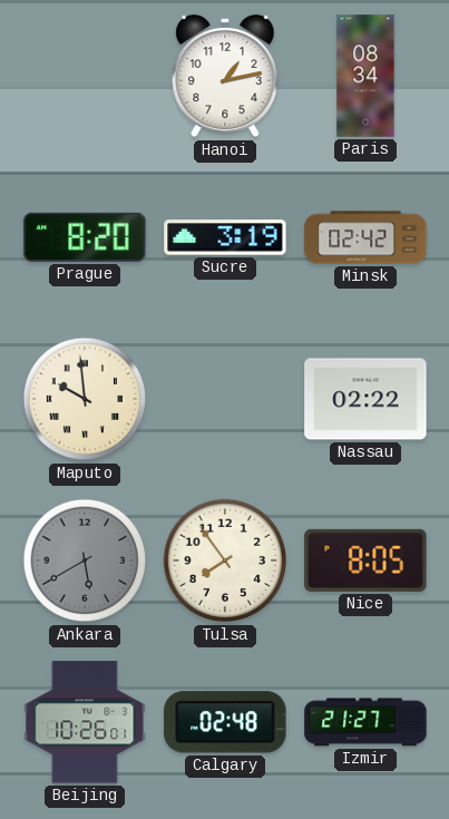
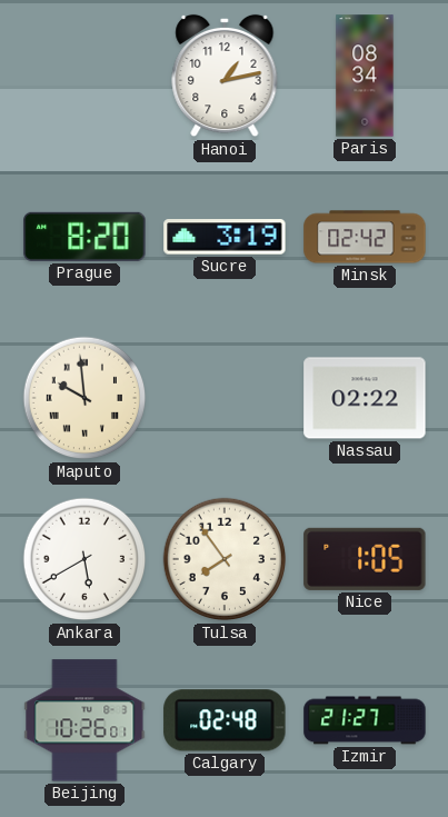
Ankara dial: grey -> white
Nice: 8:05 -> 1:05
